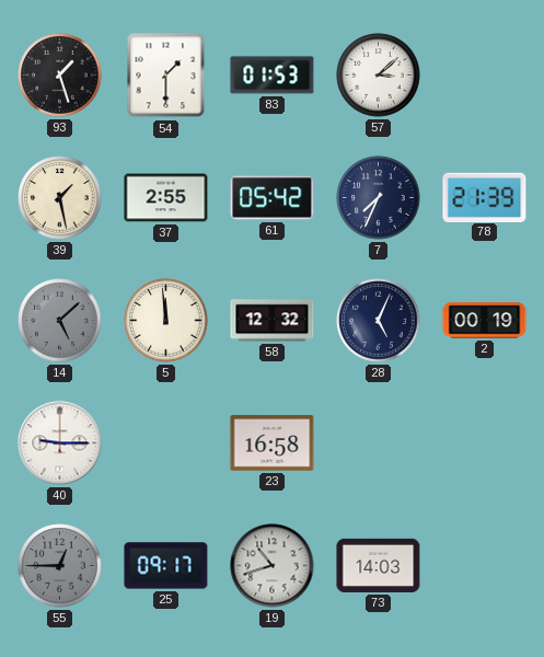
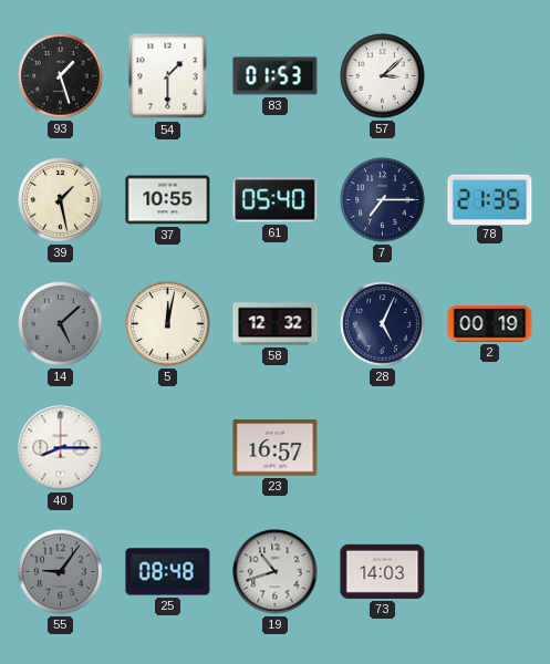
37: 2:55 -> 10:55
61: 05:42 -> 05:40
7: 7:34 -> 7:15
78: 21:39 -> 21:35
5: 11:59 -> 12:02
40: 9:15 -> 8:15
23: 16:58 -> 16:57
55: 12:45 -> 9:06
25: 09:17 -> 08:48
